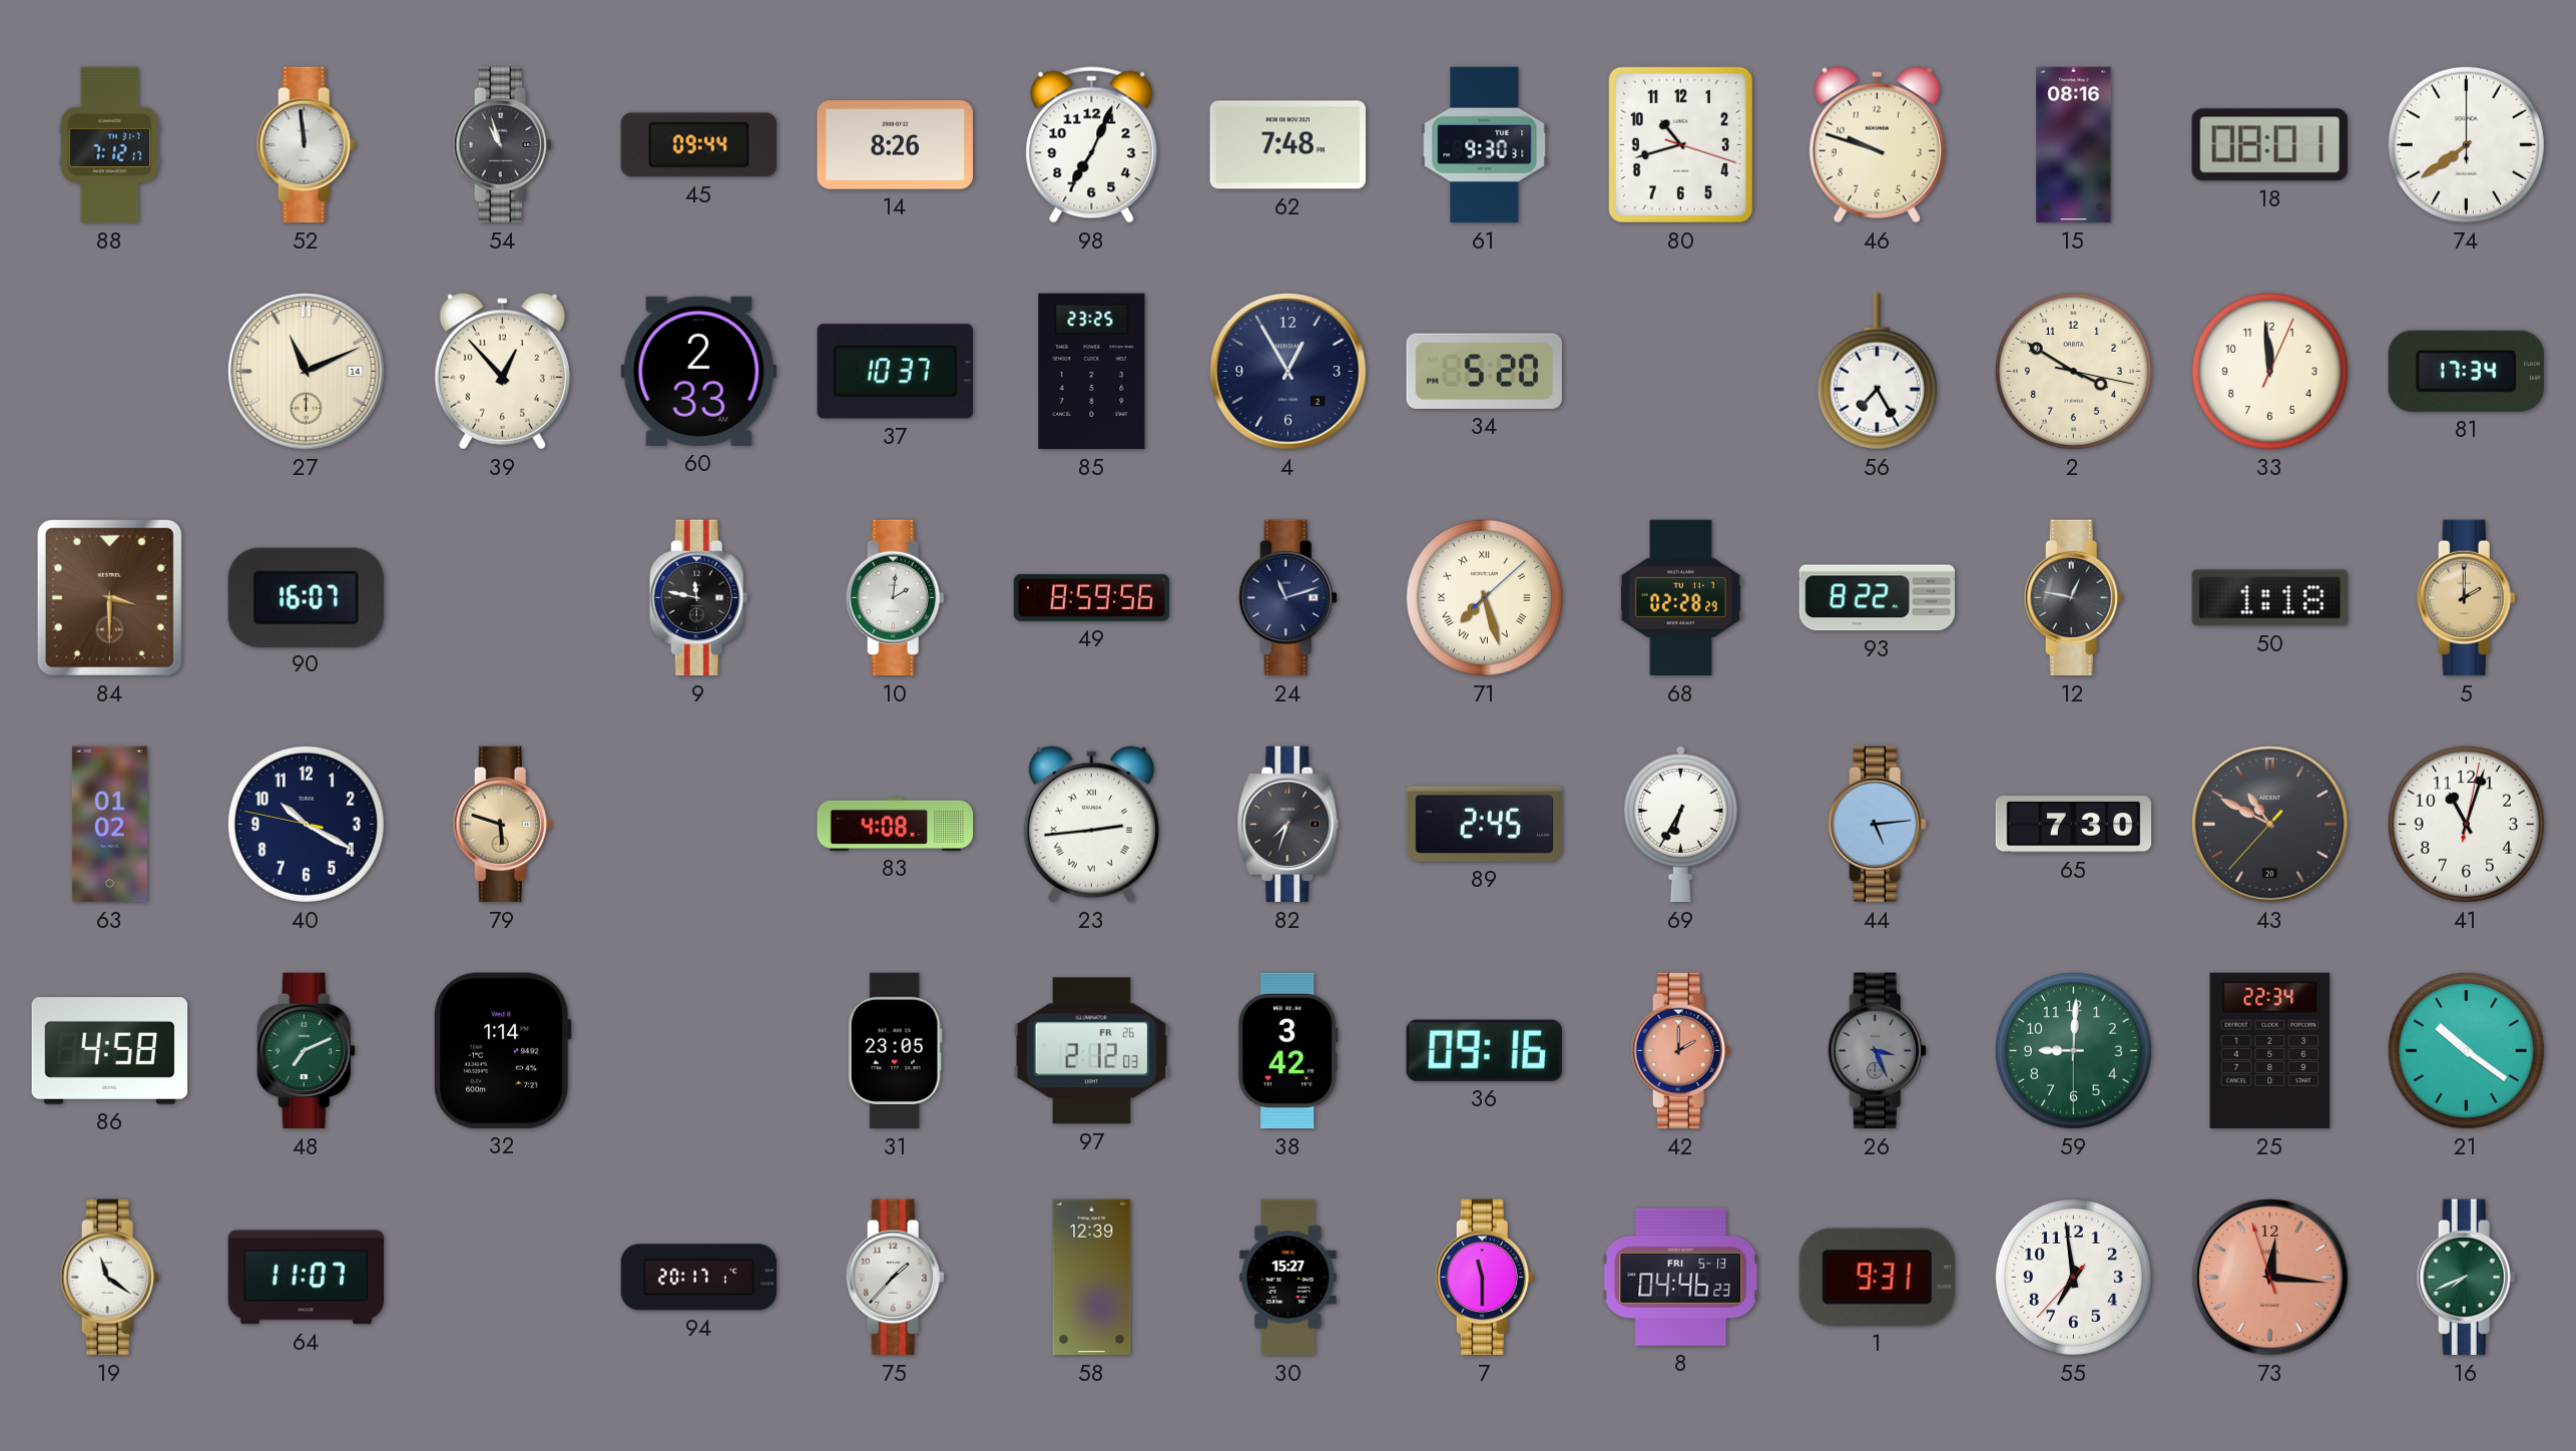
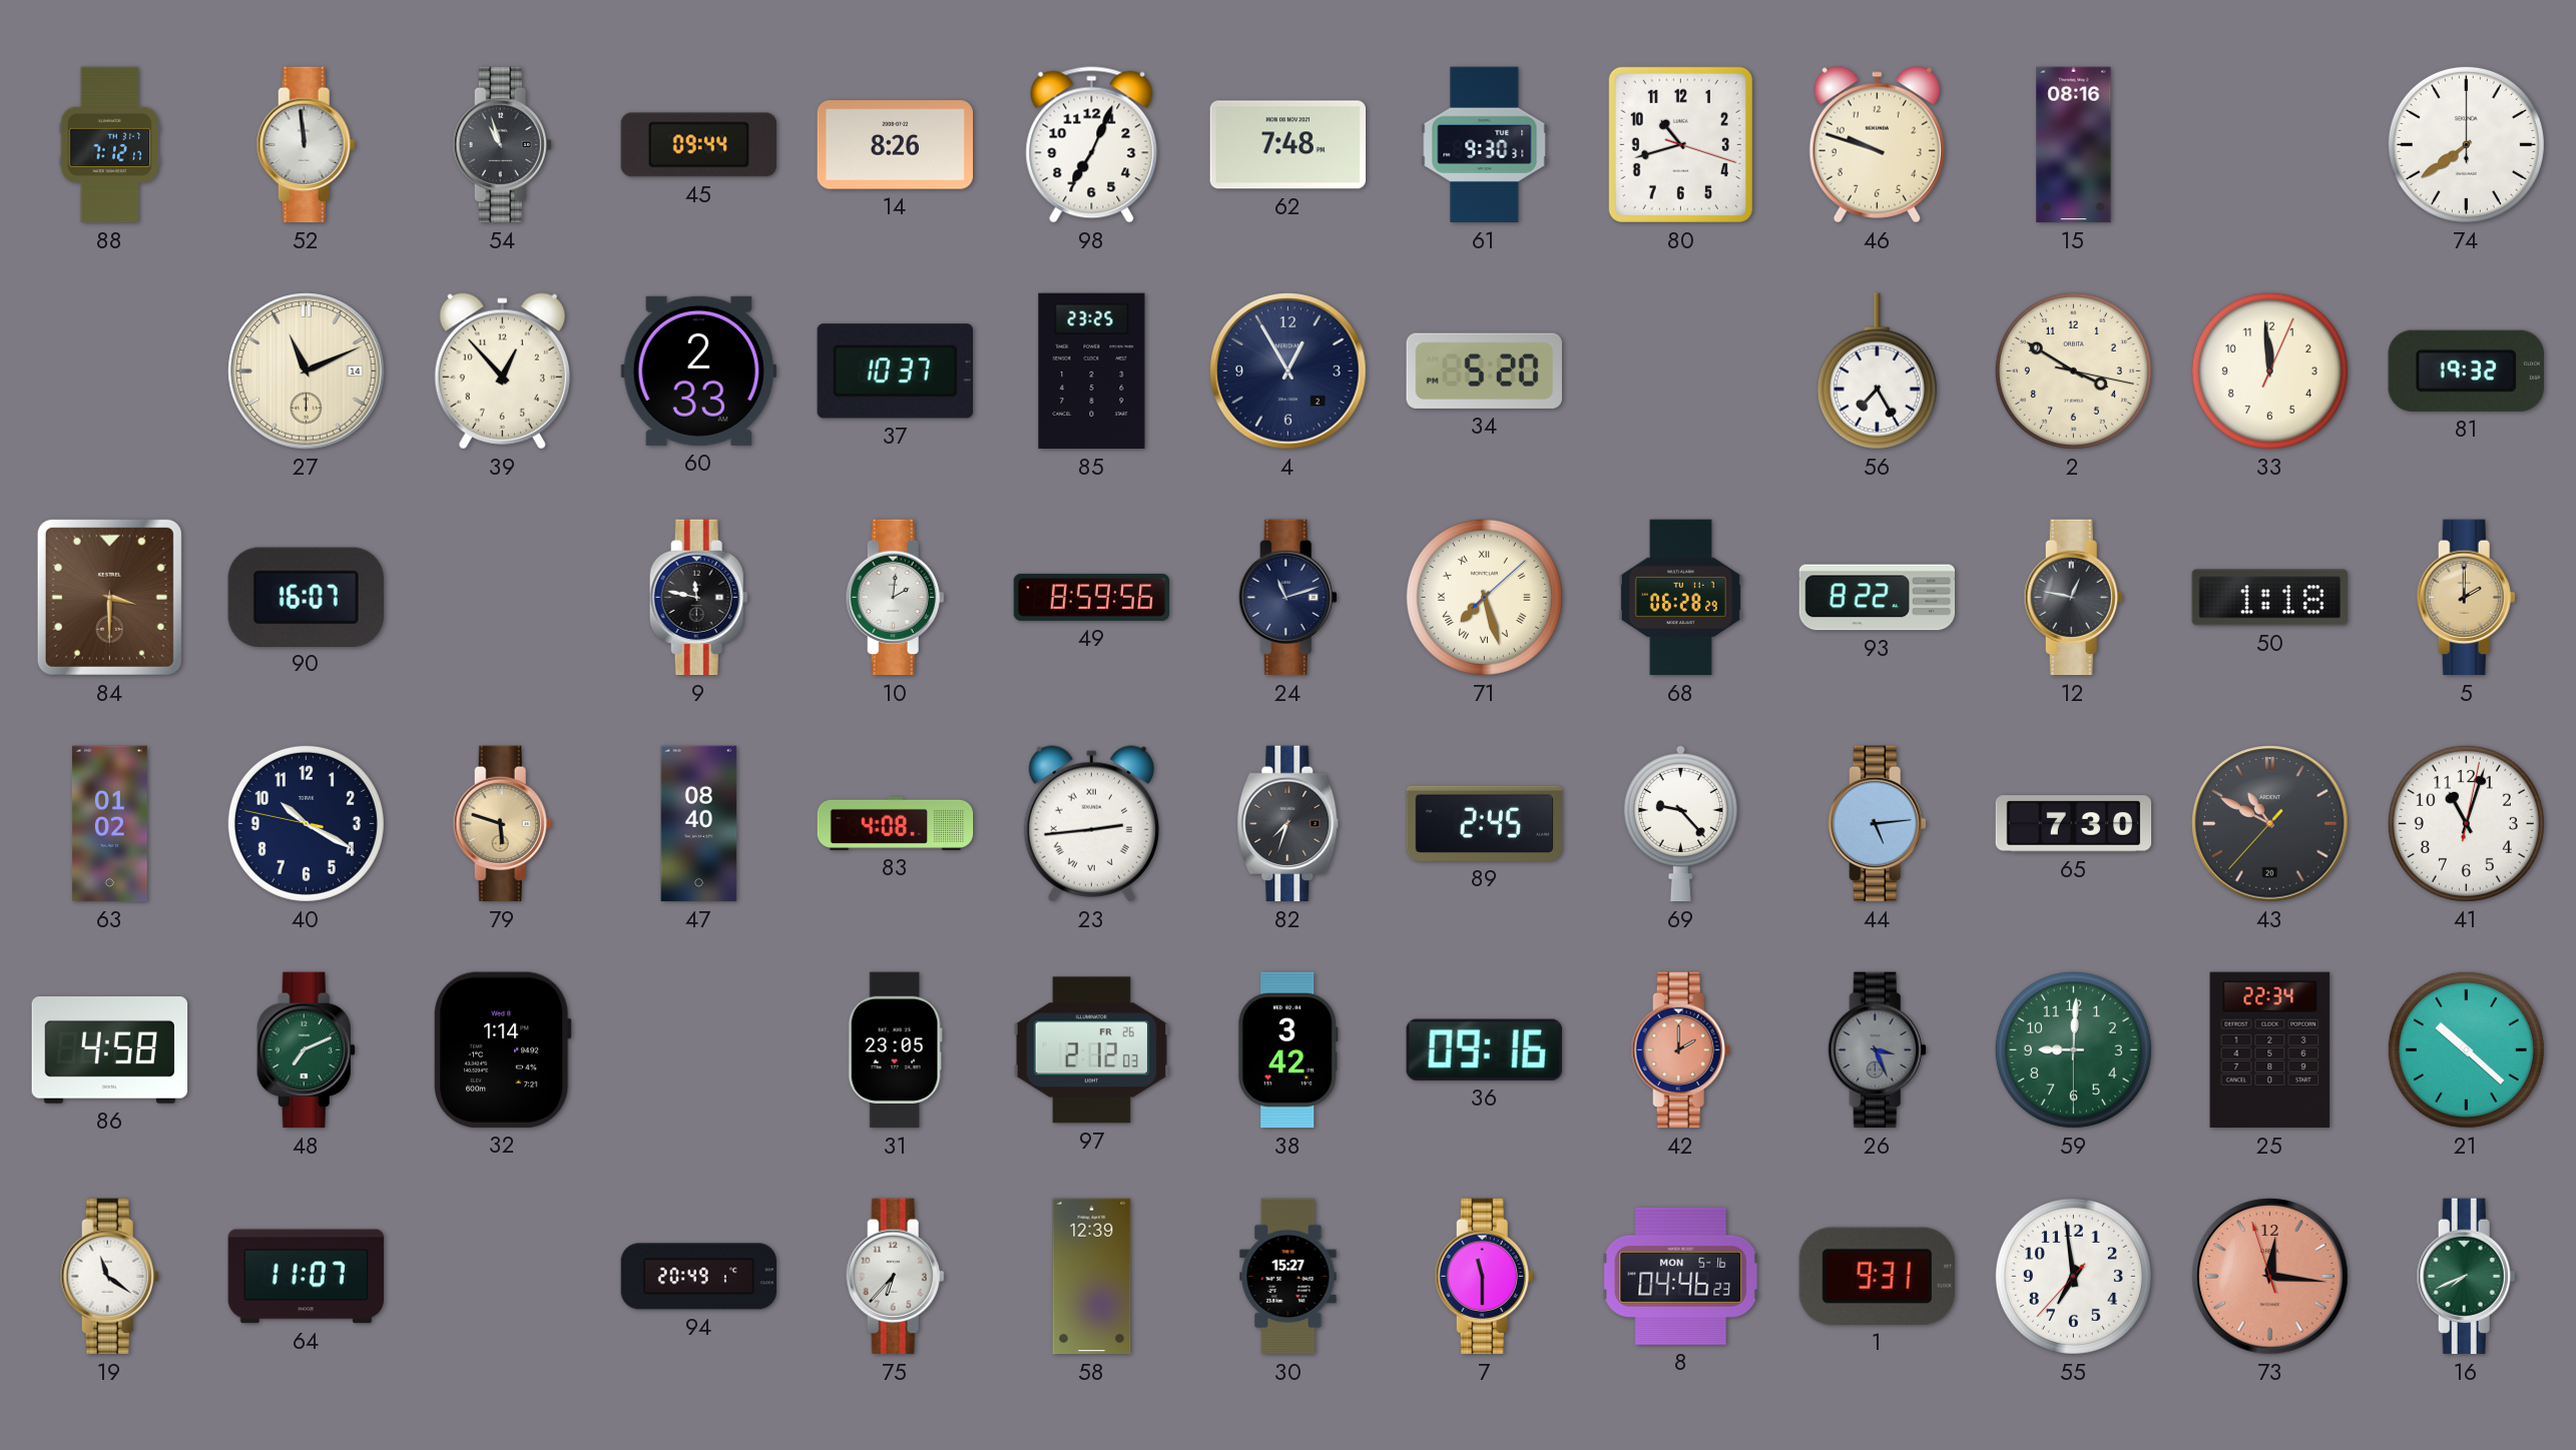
18: 08:01 -> none
81: 17:34 -> 19:32
68: 02:28 -> 06:28
47: none -> 08:40
69: 6:35 -> 9:23
21: 10:21 -> 10:22
94: 20:17 -> 20:49
75: 1:37 -> 6:37
8 date: FRI 5-13 -> MON 5-16
